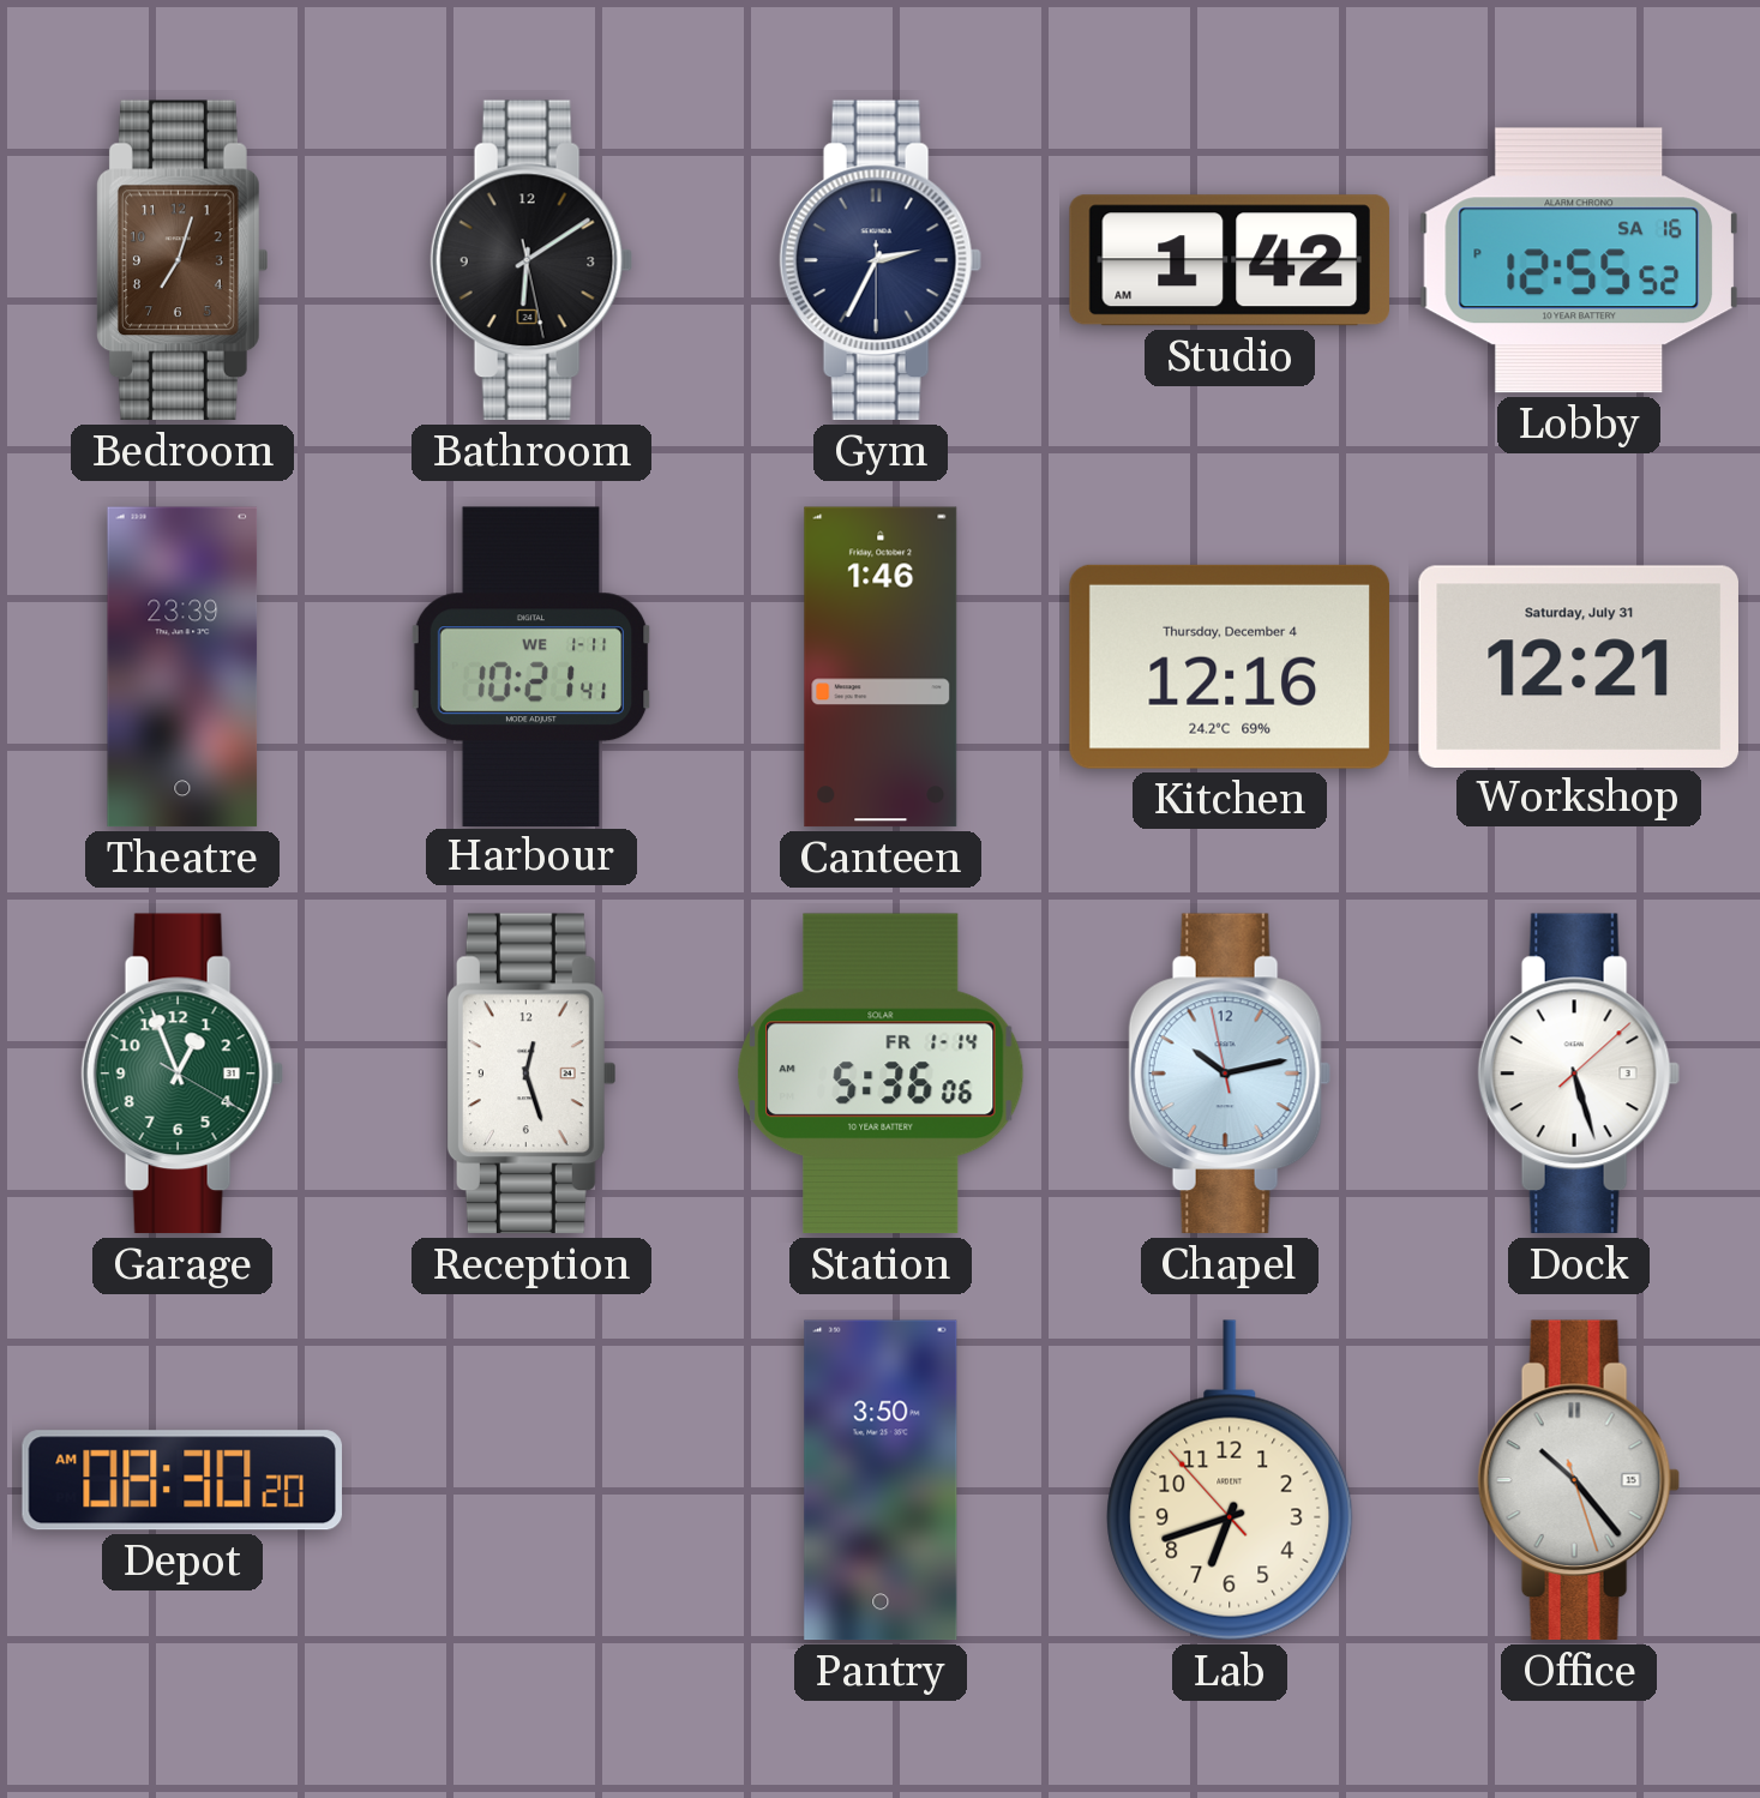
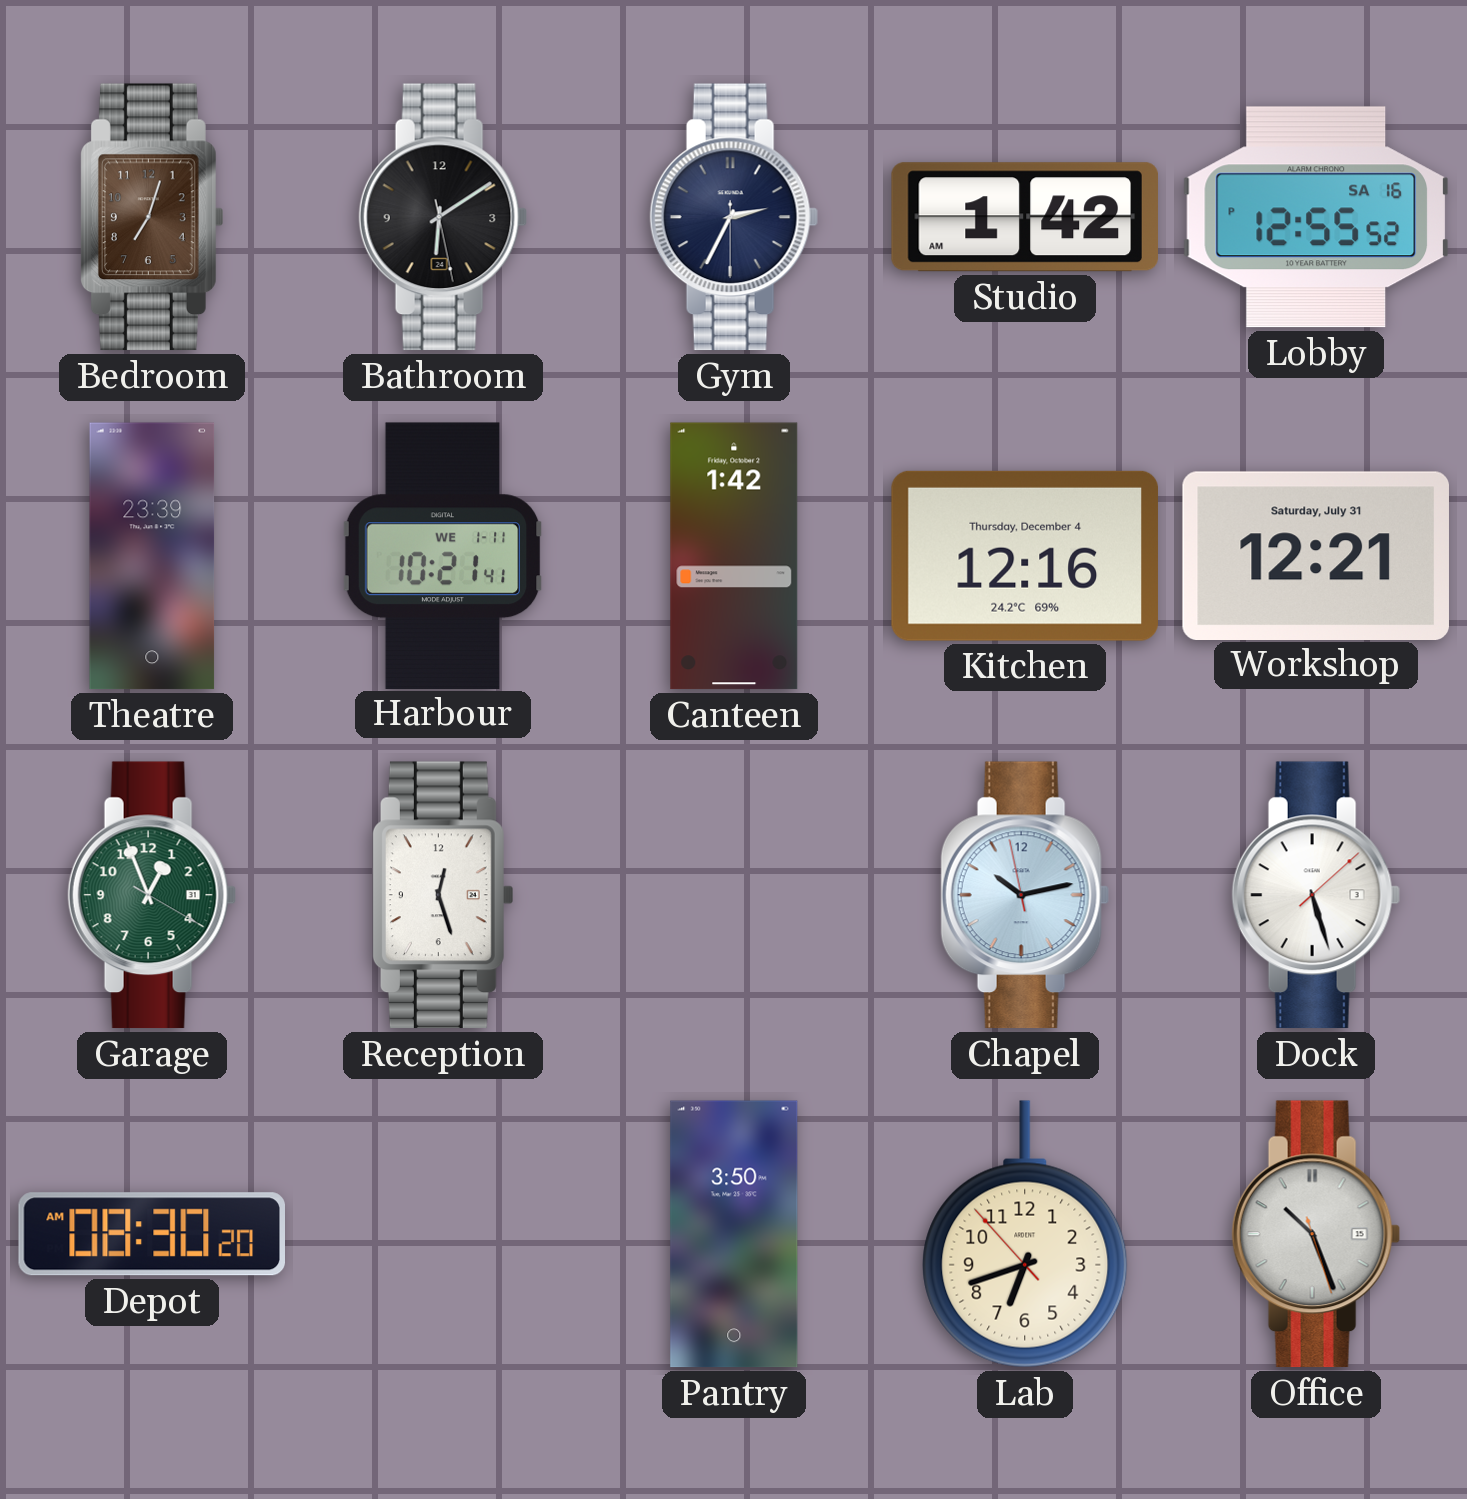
Canteen: 1:46 -> 1:42
Station: 5:36 -> none
Office: 10:23 -> 10:26
